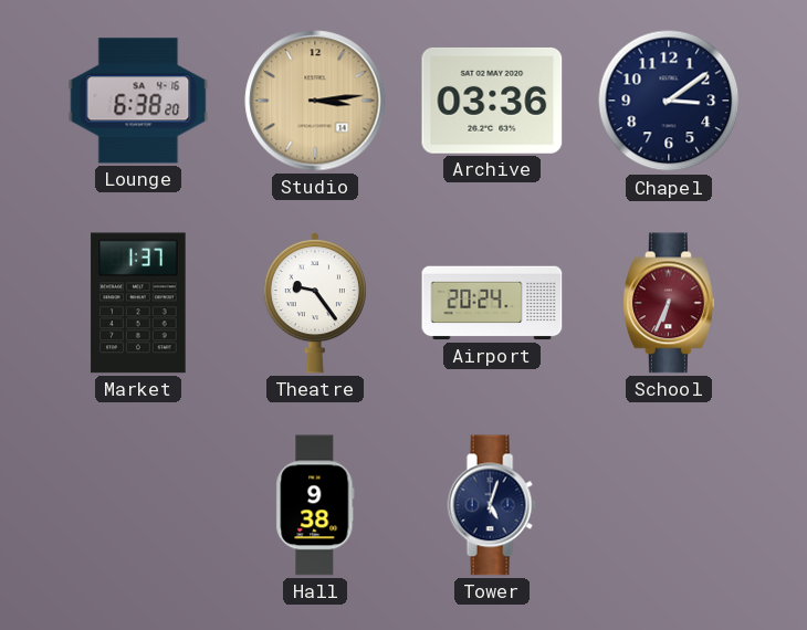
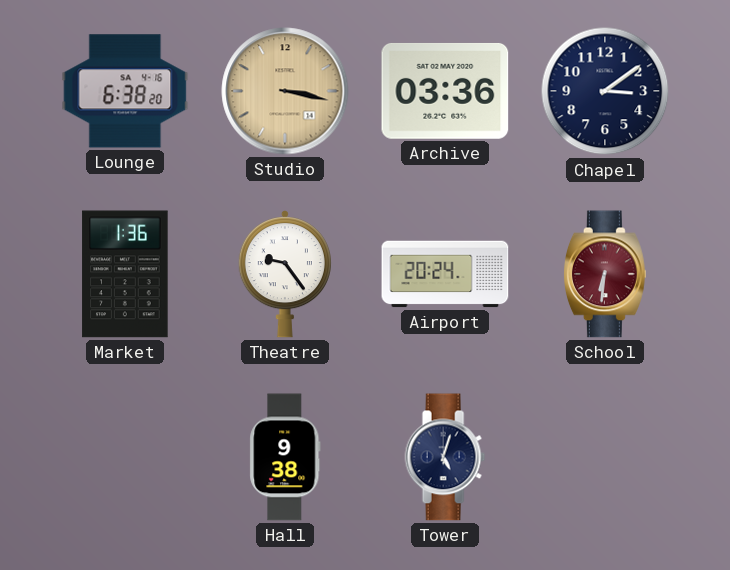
Studio: 3:14 -> 3:17
Market: 1:37 -> 1:36
School: 6:34 -> 6:31
